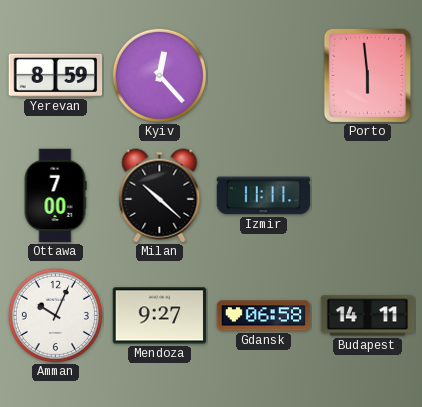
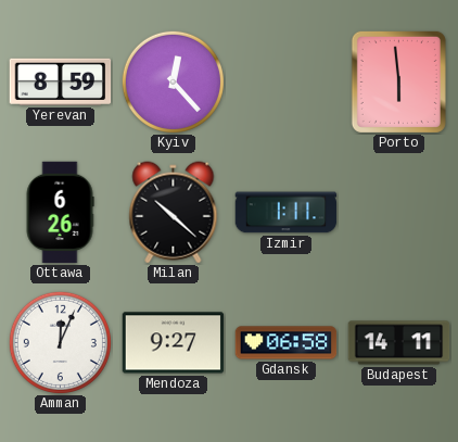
Ottawa: 7:00 -> 6:26
Izmir: 11:11 -> 1:11
Amman: 10:04 -> 12:04
